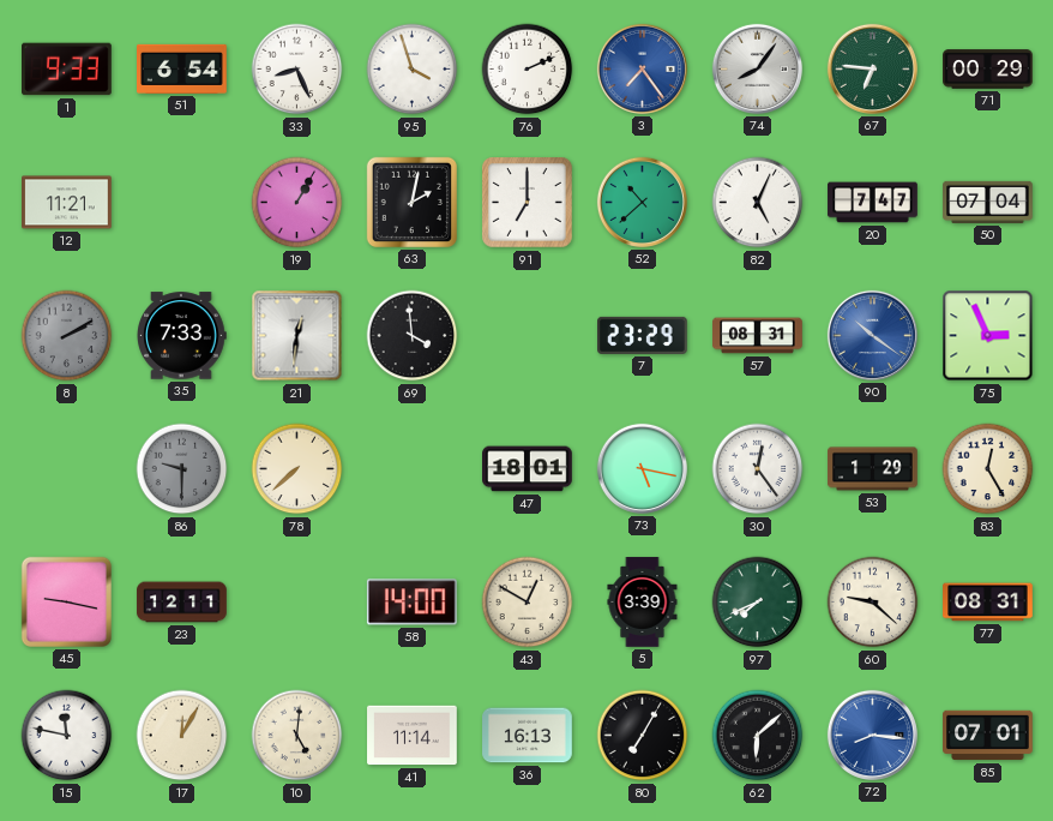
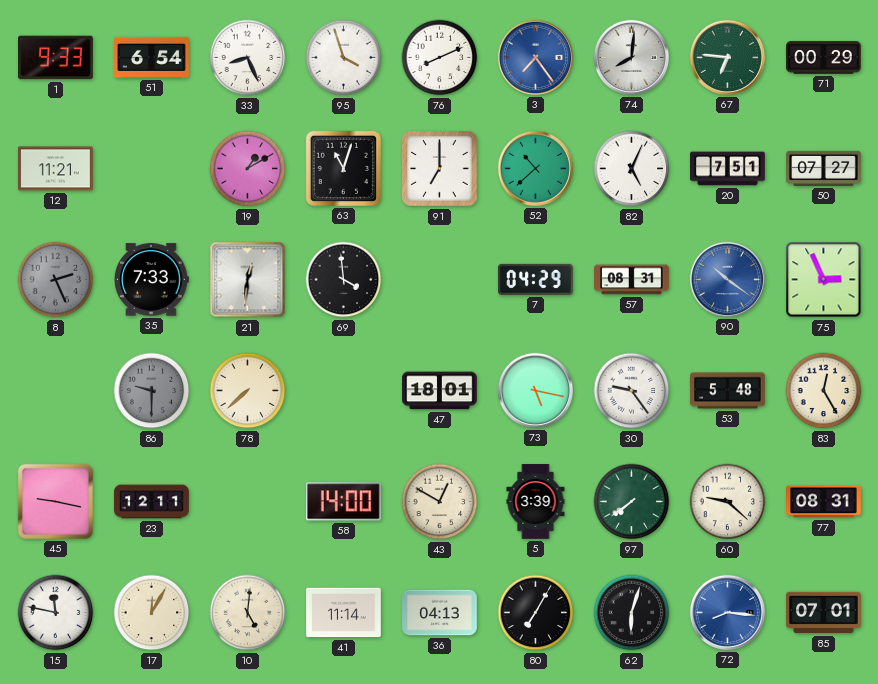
76: 2:11 -> 8:11
74: 8:06 -> 8:01
19: 1:05 -> 1:10
63: 2:02 -> 11:03
20: 7:47 -> 7:51
50: 07:04 -> 07:27
8: 2:10 -> 2:26
7: 23:29 -> 04:29
30: 12:24 -> 9:24
53: 1:29 -> 5:48
97: 7:41 -> 7:39
36: 16:13 -> 04:13
62: 6:08 -> 6:03
